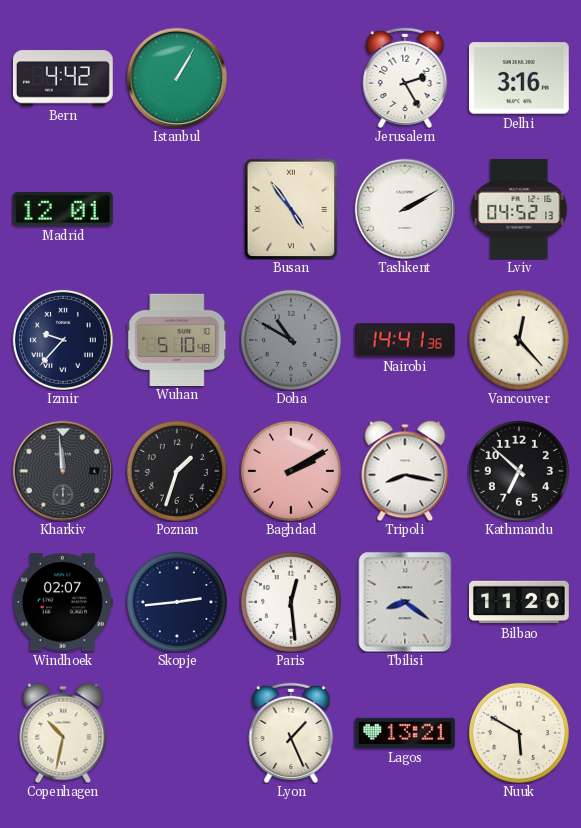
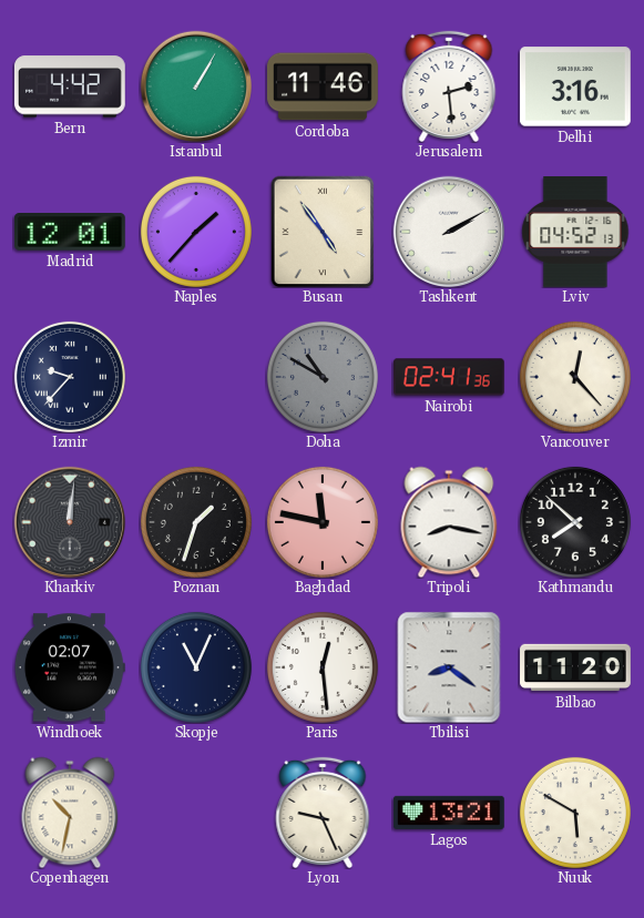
Cordoba: none -> 11:46
Jerusalem: 2:25 -> 2:29
Naples: none -> 1:37
Wuhan: 5:10 -> none
Nairobi: 14:41 -> 02:41
Kharkiv: 11:59 -> 12:01
Baghdad: 2:10 -> 11:47
Kathmandu: 6:52 -> 7:52
Skopje: 2:44 -> 11:04
Lyon: 1:26 -> 9:26
